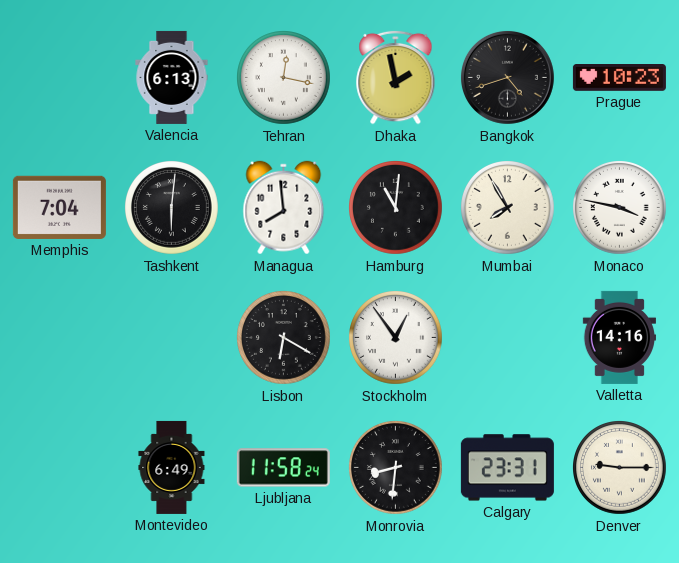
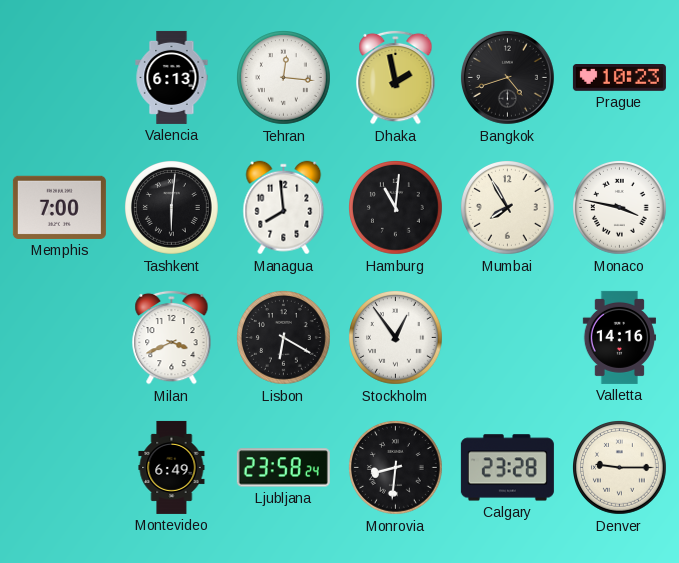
Tehran: 12:17 -> 12:16
Memphis: 7:04 -> 7:00
Milan: none -> 3:41
Ljubljana: 11:58 -> 23:58
Calgary: 23:31 -> 23:28
